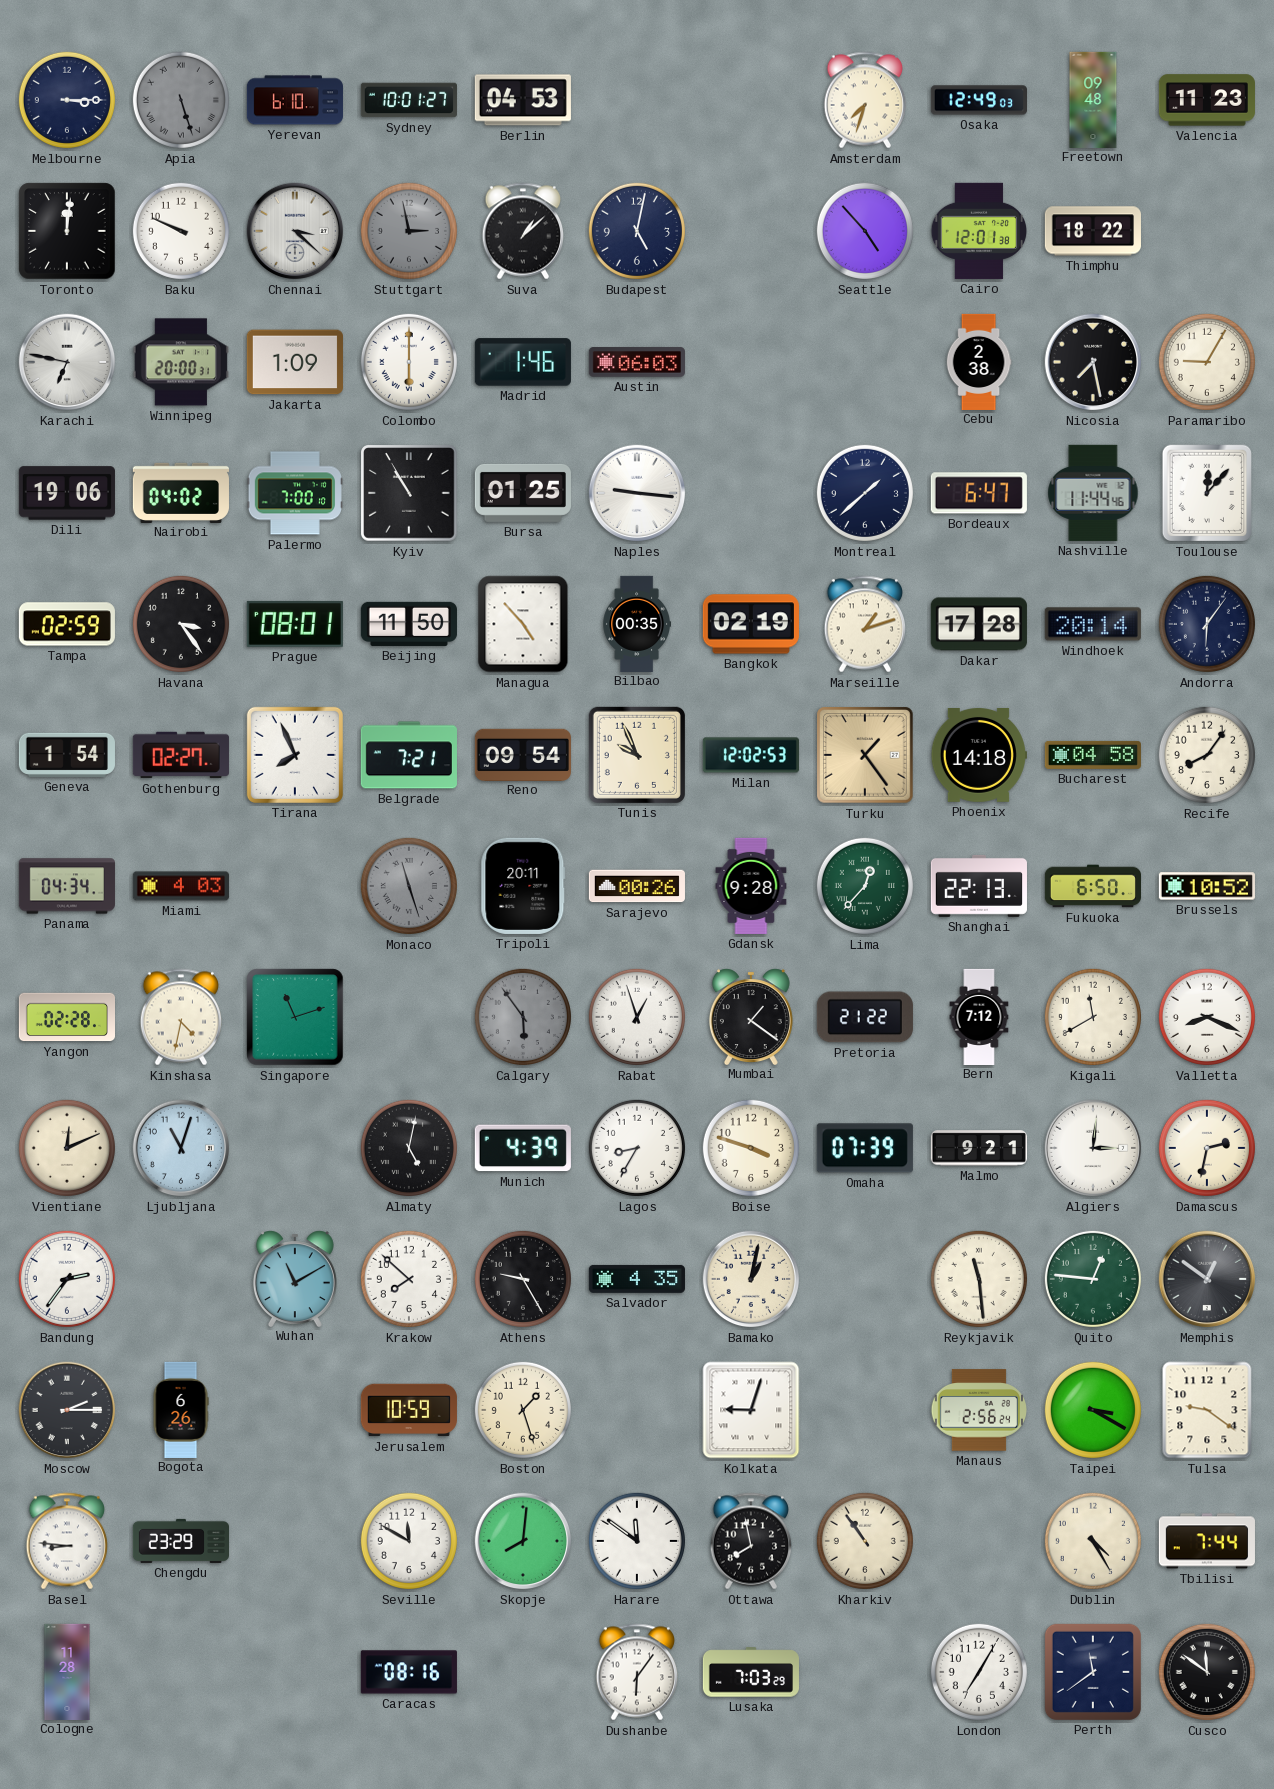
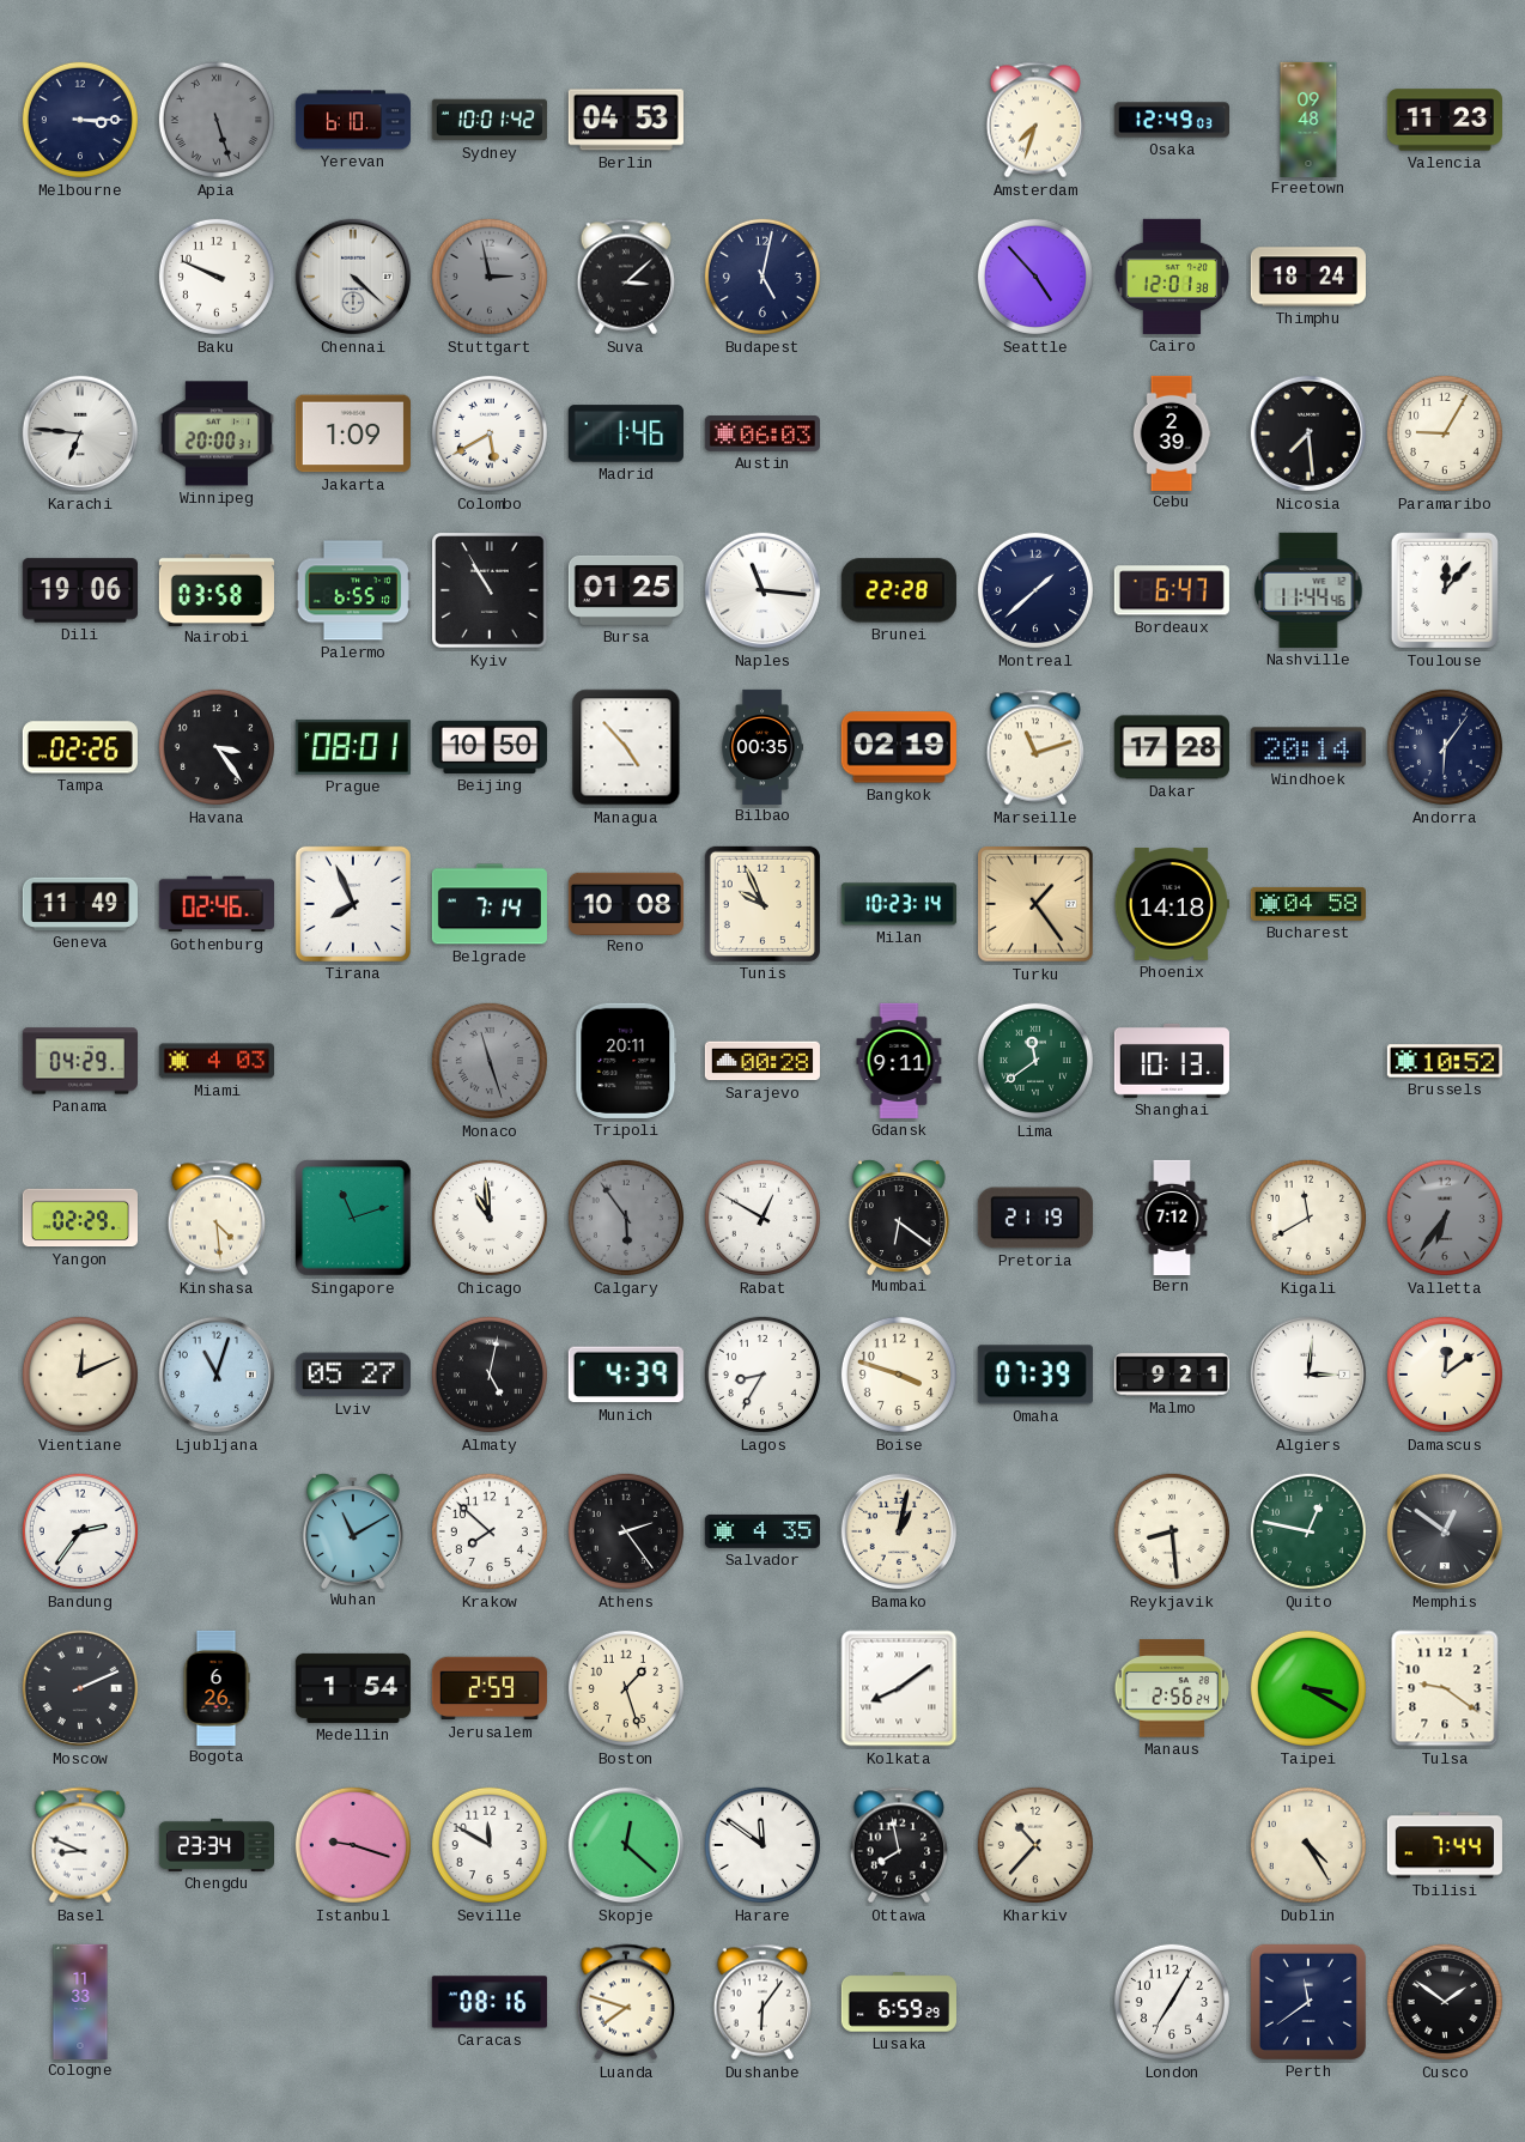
Sydney: 10:01:27 -> 10:01:42
Toronto: 12:01 -> none
Chennai: 3:22 -> 4:22
Suva: 1:08 -> 3:08
Thimphu: 18:22 -> 18:24
Karachi: 6:47 -> 6:46
Colombo: 6:00 -> 5:40
Cebu: 2:38 -> 2:39
Nicosia: 7:28 -> 7:29
Nairobi: 04:02 -> 03:58
Palermo: 7:00 -> 6:55
Naples: 9:16 -> 11:16
Brunei: none -> 22:28
Tampa: 02:59 -> 02:26
Beijing: 11:50 -> 10:50
Marseille: 1:12 -> 11:12
Geneva: 1:54 -> 11:49
Gothenburg: 02:27 -> 02:46
Belgrade: 7:21 -> 7:14
Reno: 09:54 -> 10:08
Milan: 12:02 -> 10:23
Recife: 8:06 -> none
Panama: 04:34 -> 04:29
Sarajevo: 00:26 -> 00:28
Gdansk: 9:28 -> 9:11
Lima: 12:37 -> 11:39
Shanghai: 22:13 -> 10:13
Fukuoka: 6:50 -> none
Yangon: 02:28 -> 02:29
Kinshasa: 4:32 -> 4:29
Chicago: none -> 10:59
Rabat: 12:57 -> 12:50
Mumbai: 1:21 -> 6:21
Pretoria: 21:22 -> 21:19
Valletta: 8:19 -> 6:36
Valletta dial: white -> grey
Lviv: none -> 05:27
Damascus: 2:32 -> 12:09
Athens: 9:25 -> 2:24
Reykjavik: 11:29 -> 8:29
Quito: 12:46 -> 12:47
Moscow: 2:15 -> 2:11
Medellin: none -> 1:54
Jerusalem: 10:59 -> 2:59
Kolkata: 9:03 -> 8:09
Basel: 8:46 -> 8:49
Chengdu: 23:29 -> 23:34
Istanbul: none -> 9:18
Skopje: 8:01 -> 12:22
Kharkiv: 10:54 -> 10:37
Cologne: 11:28 -> 11:33
Luanda: none -> 7:48
Lusaka: 7:03 -> 6:59
Cusco: 11:51 -> 1:51
